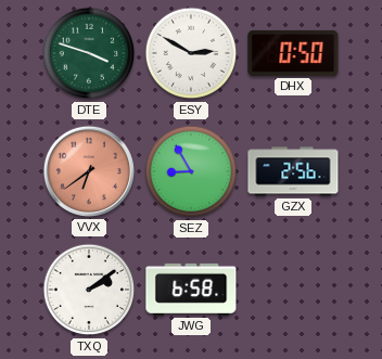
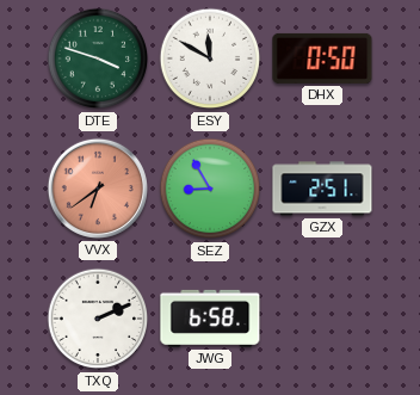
ESY: 2:50 -> 11:50
GZX: 2:56 -> 2:51
TXQ: 2:09 -> 2:11
